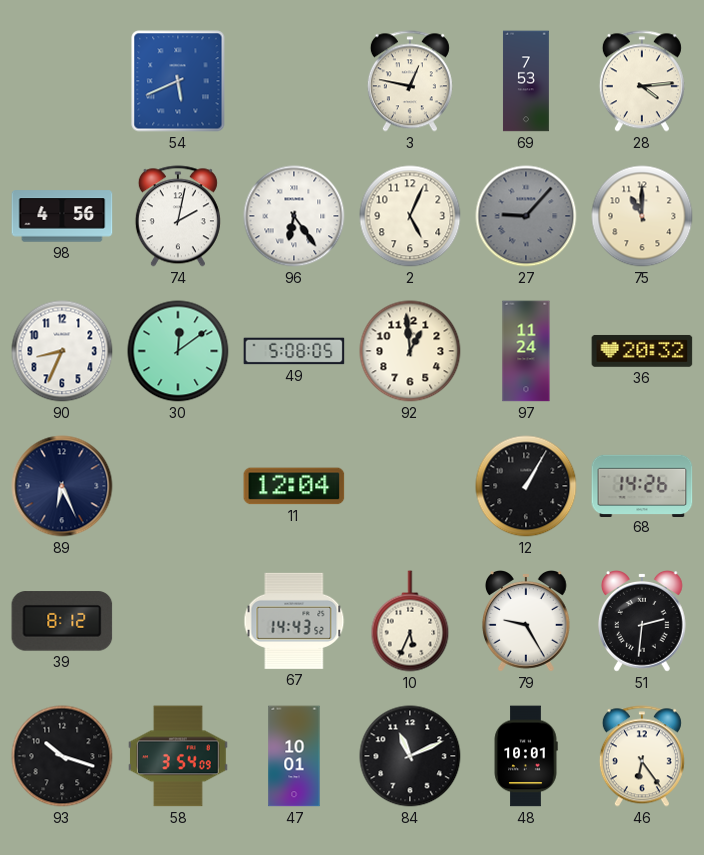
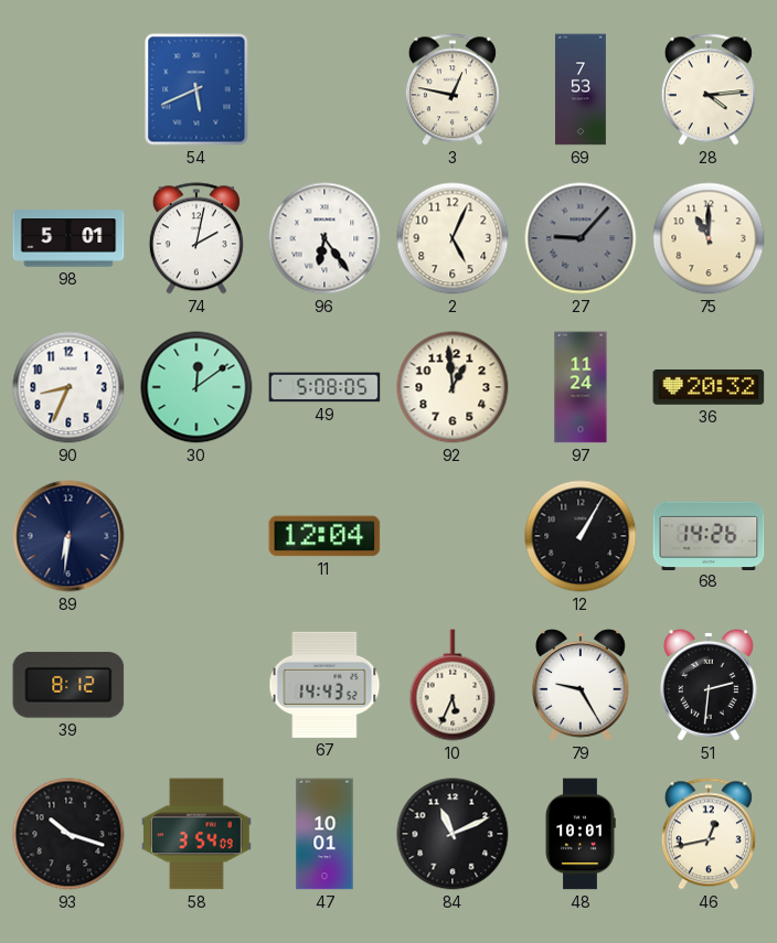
98: 4:56 -> 5:01
89: 6:26 -> 6:31
46: 6:24 -> 12:43
